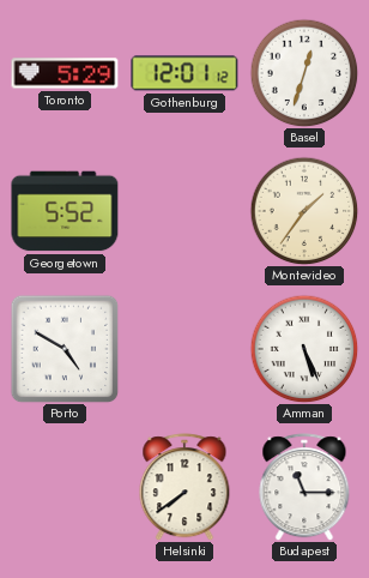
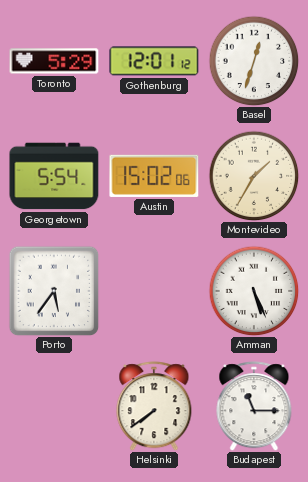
Georgetown: 5:52 -> 5:54
Austin: none -> 15:02
Montevideo: 1:36 -> 1:35
Porto: 4:50 -> 5:36
